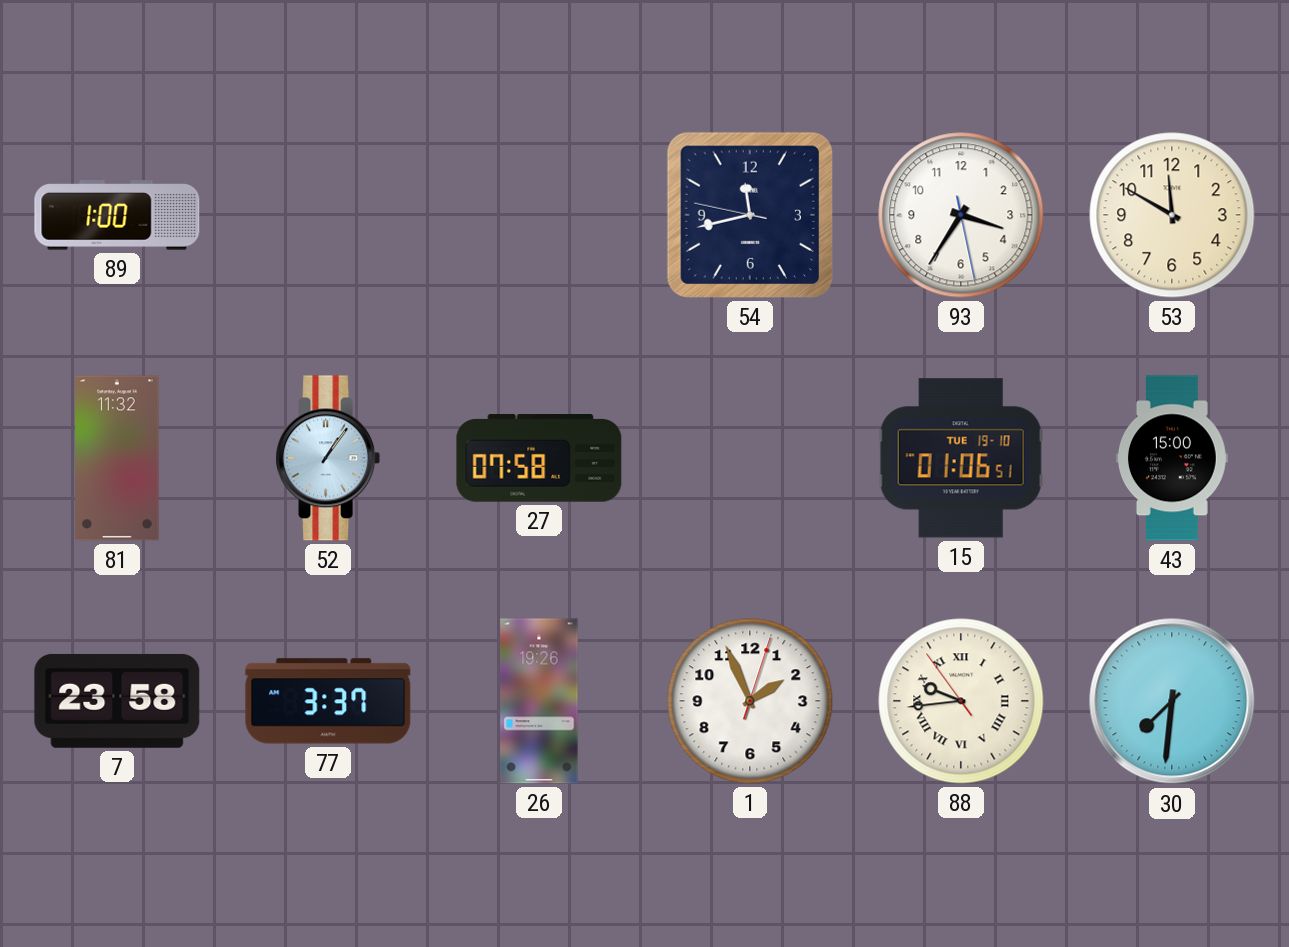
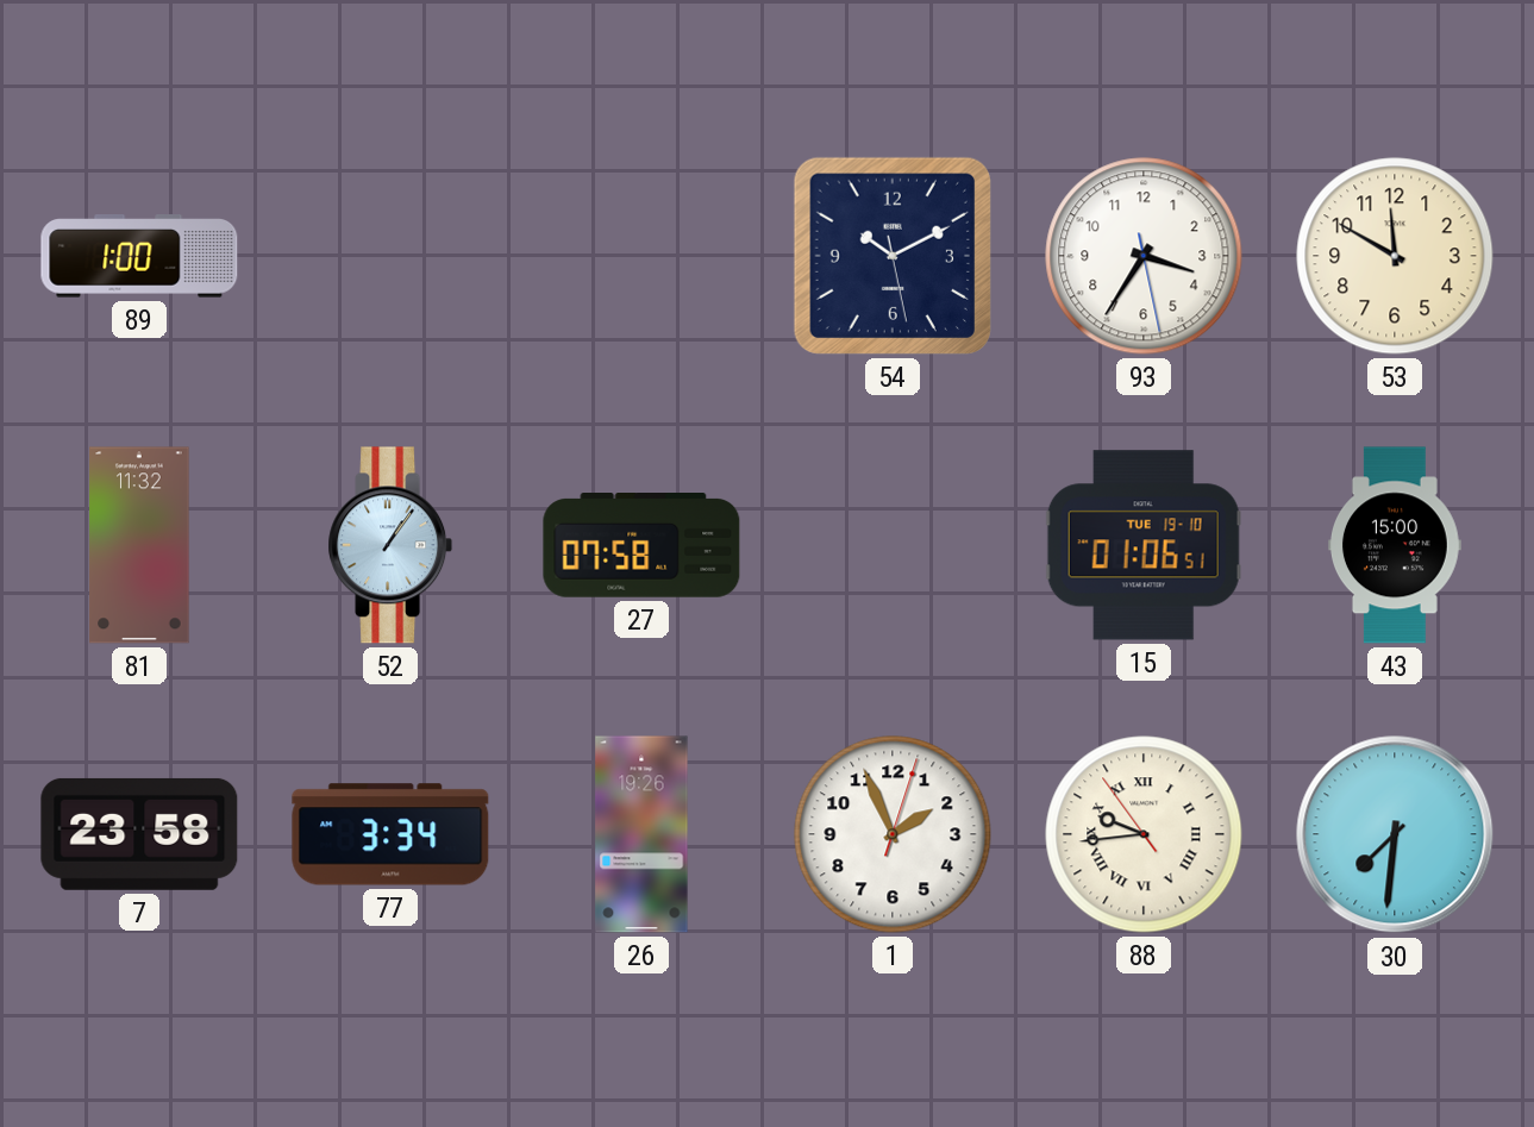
54: 11:42 -> 10:10
77: 3:37 -> 3:34
